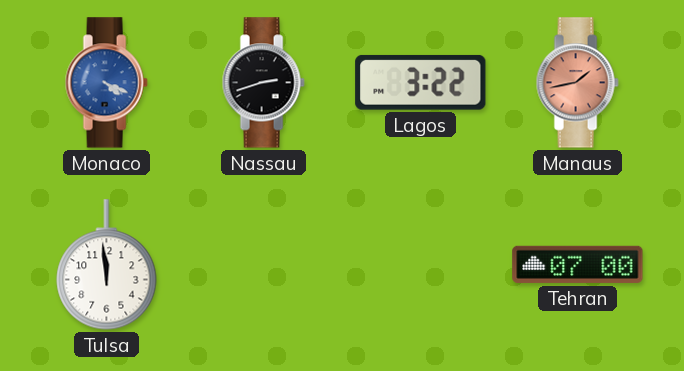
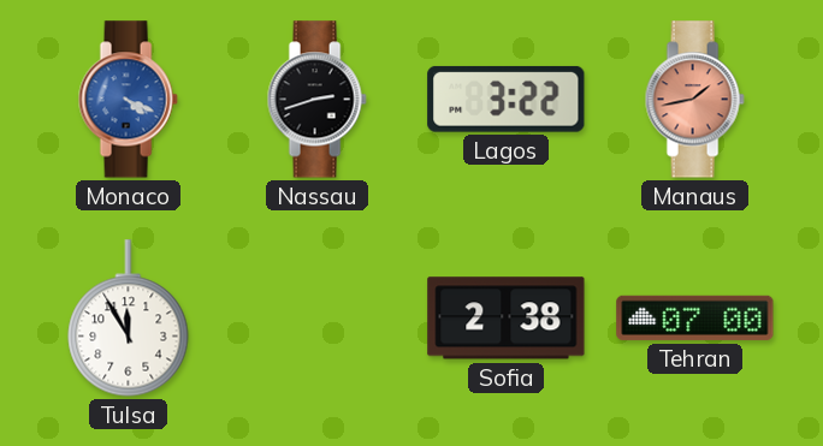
Tulsa: 11:59 -> 11:55
Sofia: none -> 2:38
